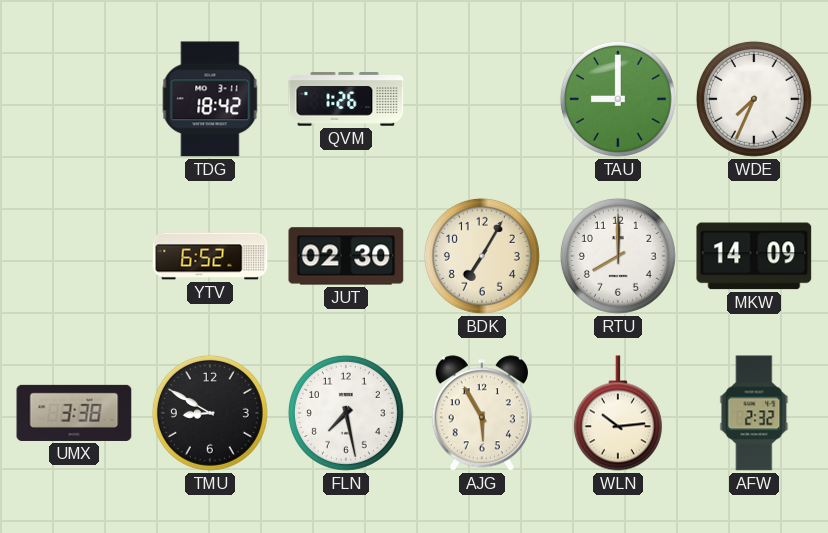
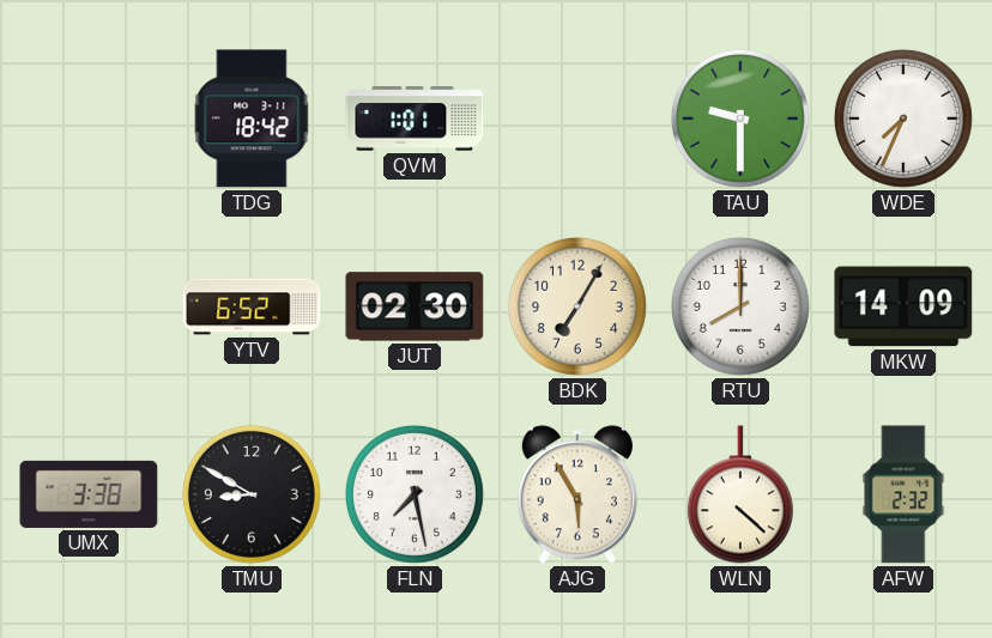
QVM: 1:26 -> 1:01
TAU: 9:00 -> 9:30
WLN: 10:14 -> 4:22
